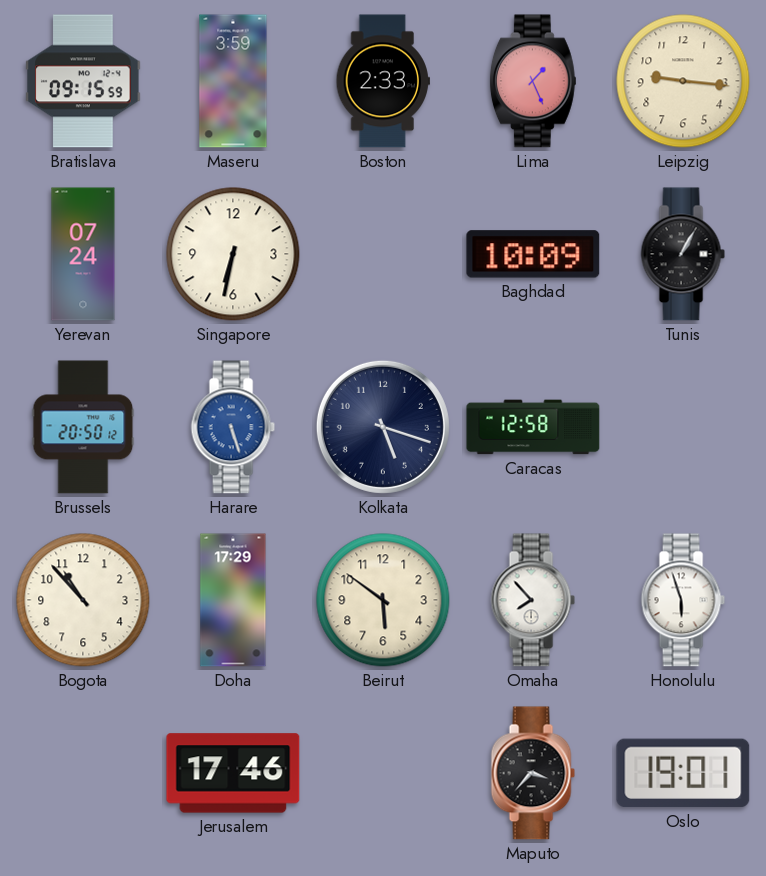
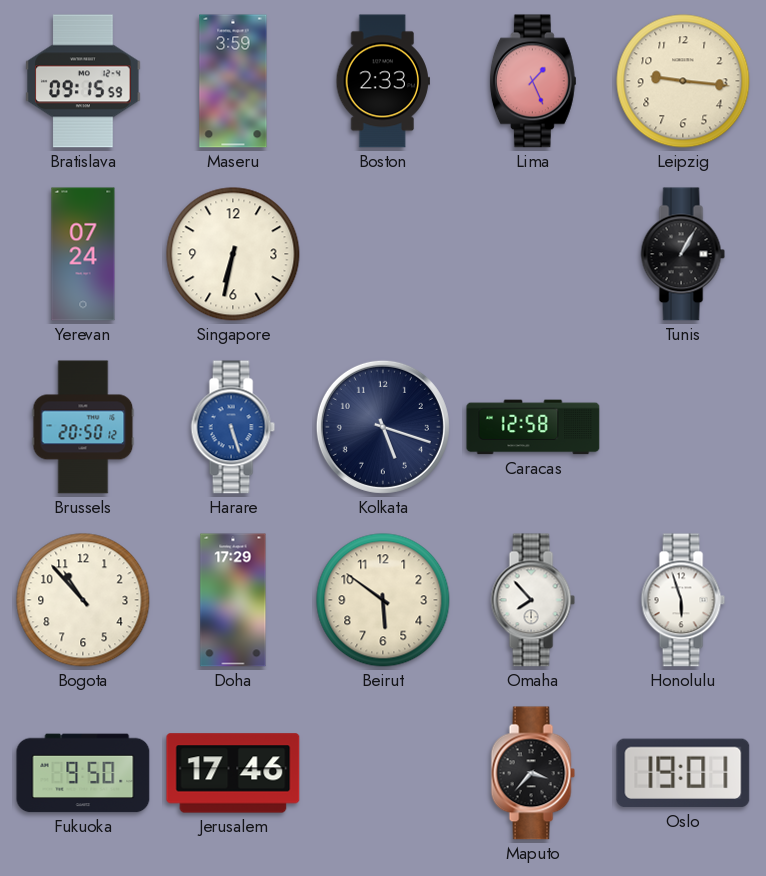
Baghdad: 10:09 -> none
Fukuoka: none -> 9:50
